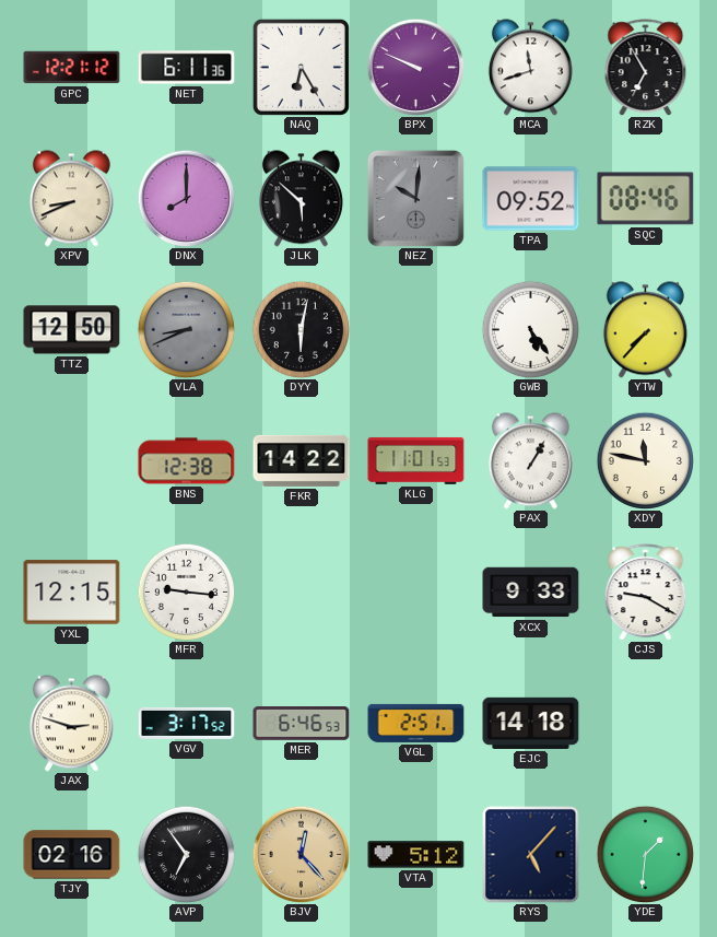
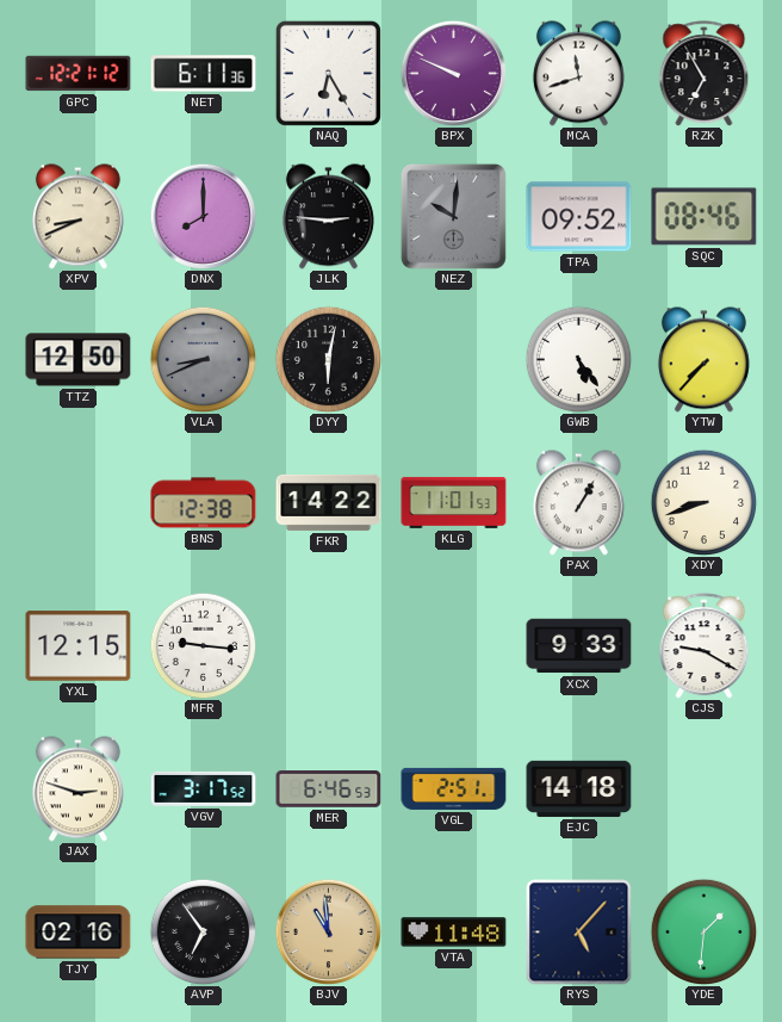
JLK: 5:52 -> 2:46
XDY: 11:47 -> 8:42
BJV: 12:23 -> 10:59
VTA: 5:12 -> 11:48
